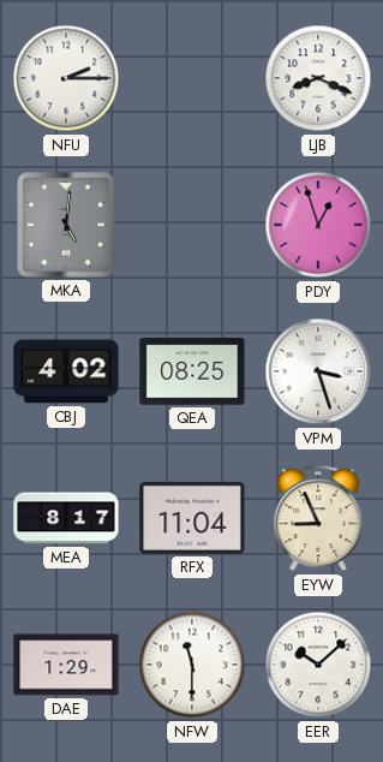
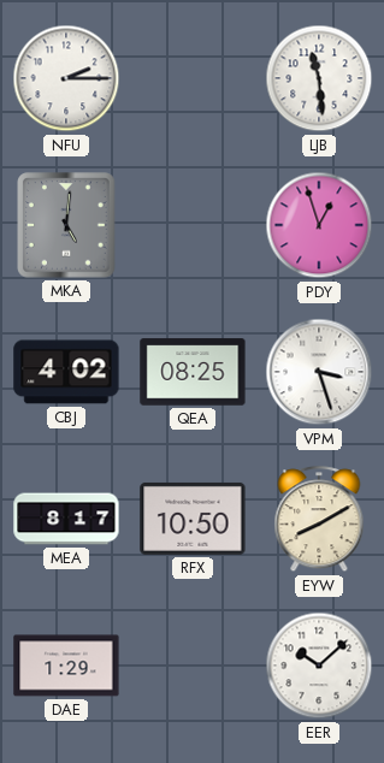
LJB: 8:19 -> 11:29
RFX: 11:04 -> 10:50
EYW: 8:56 -> 8:10
NFW: 11:30 -> none
